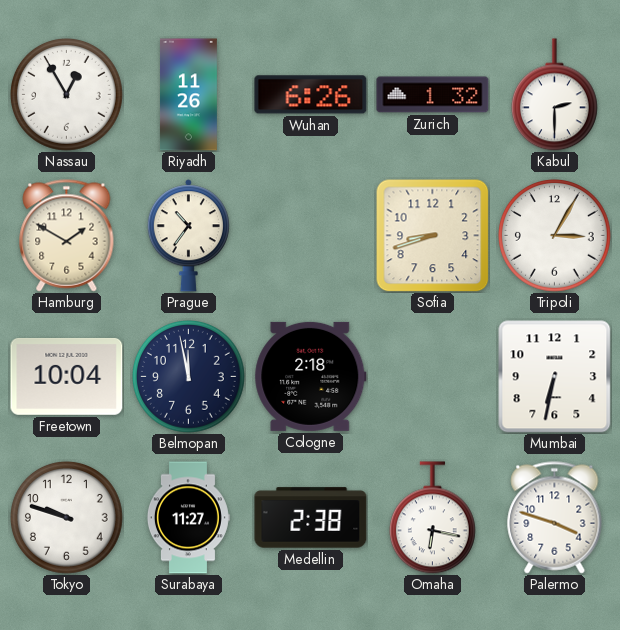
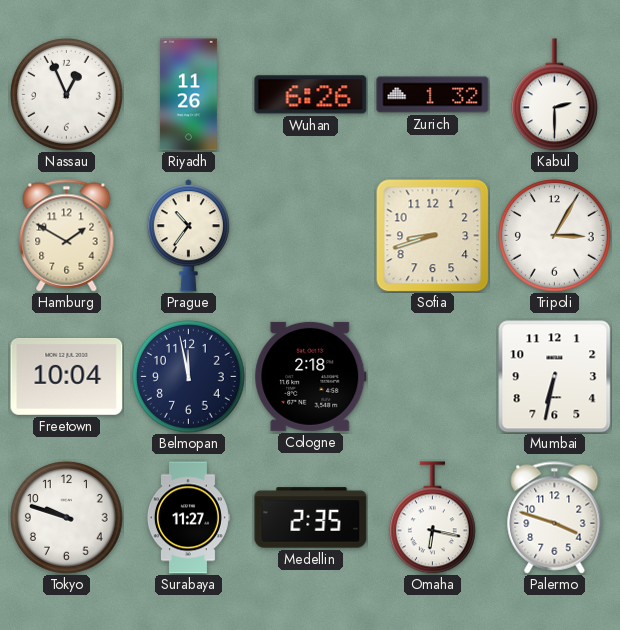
Nassau: 12:55 -> 12:56
Medellin: 2:38 -> 2:35
